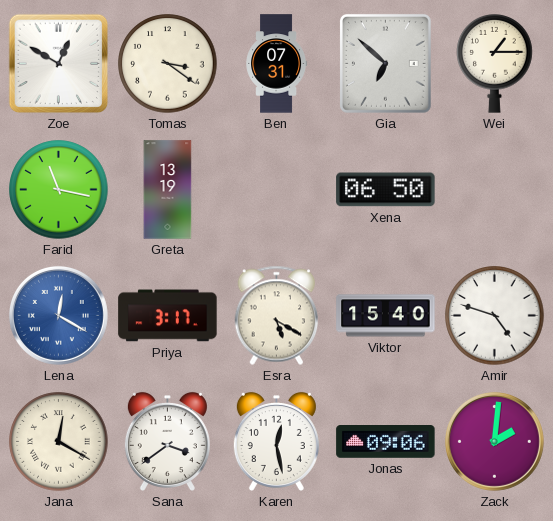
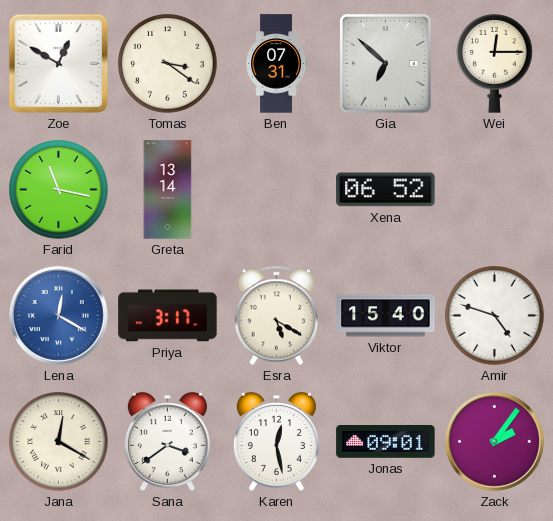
Wei: 1:15 -> 12:15
Greta: 13:19 -> 13:14
Xena: 06:50 -> 06:52
Jonas: 09:06 -> 09:01
Zack: 2:01 -> 2:06
